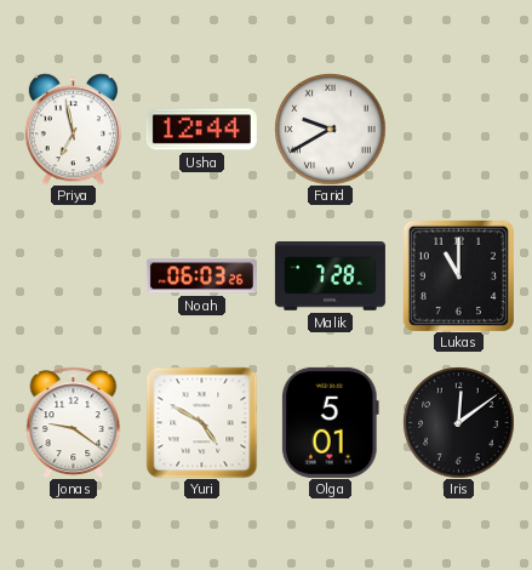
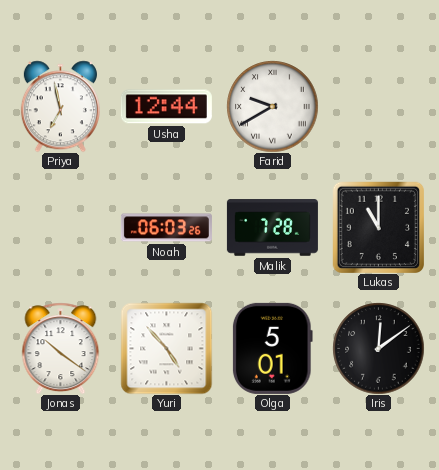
Jonas: 9:21 -> 10:21
Yuri: 4:50 -> 4:53
